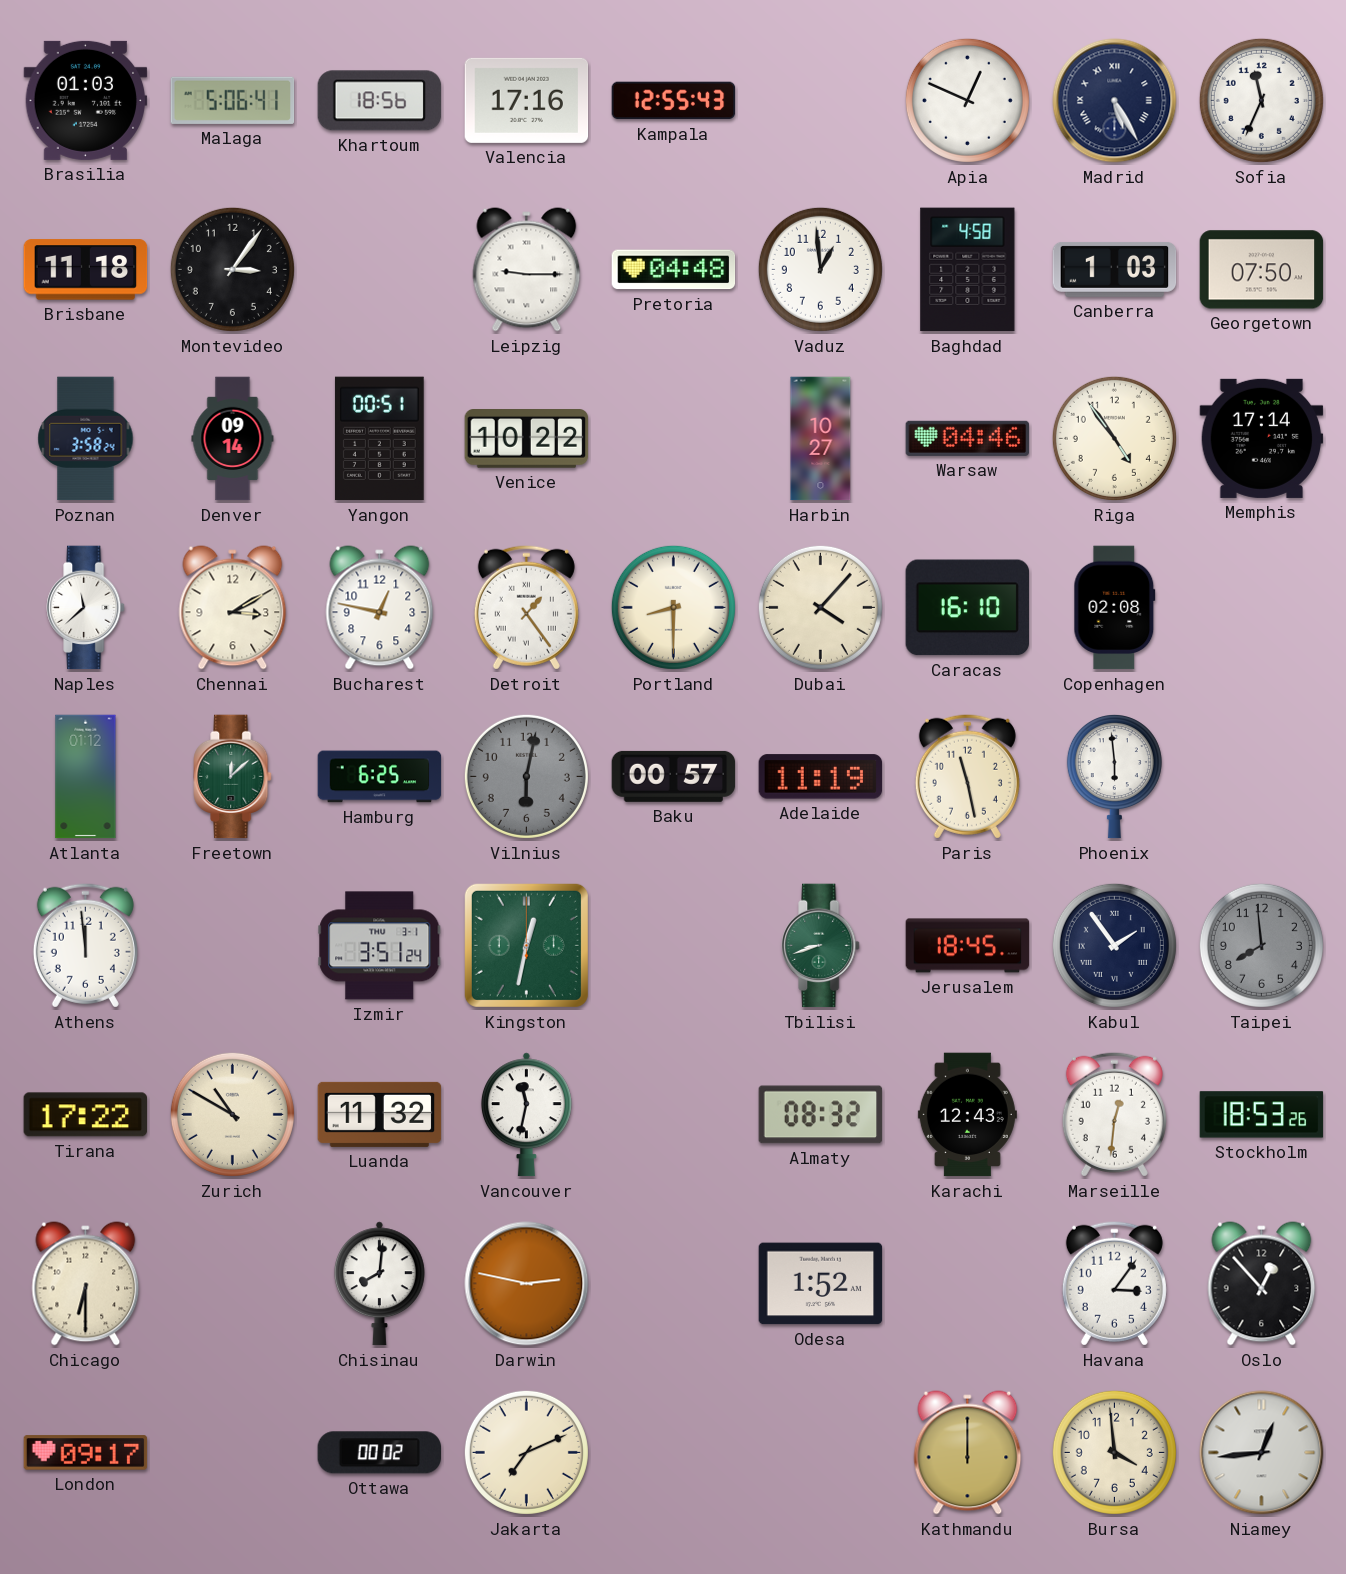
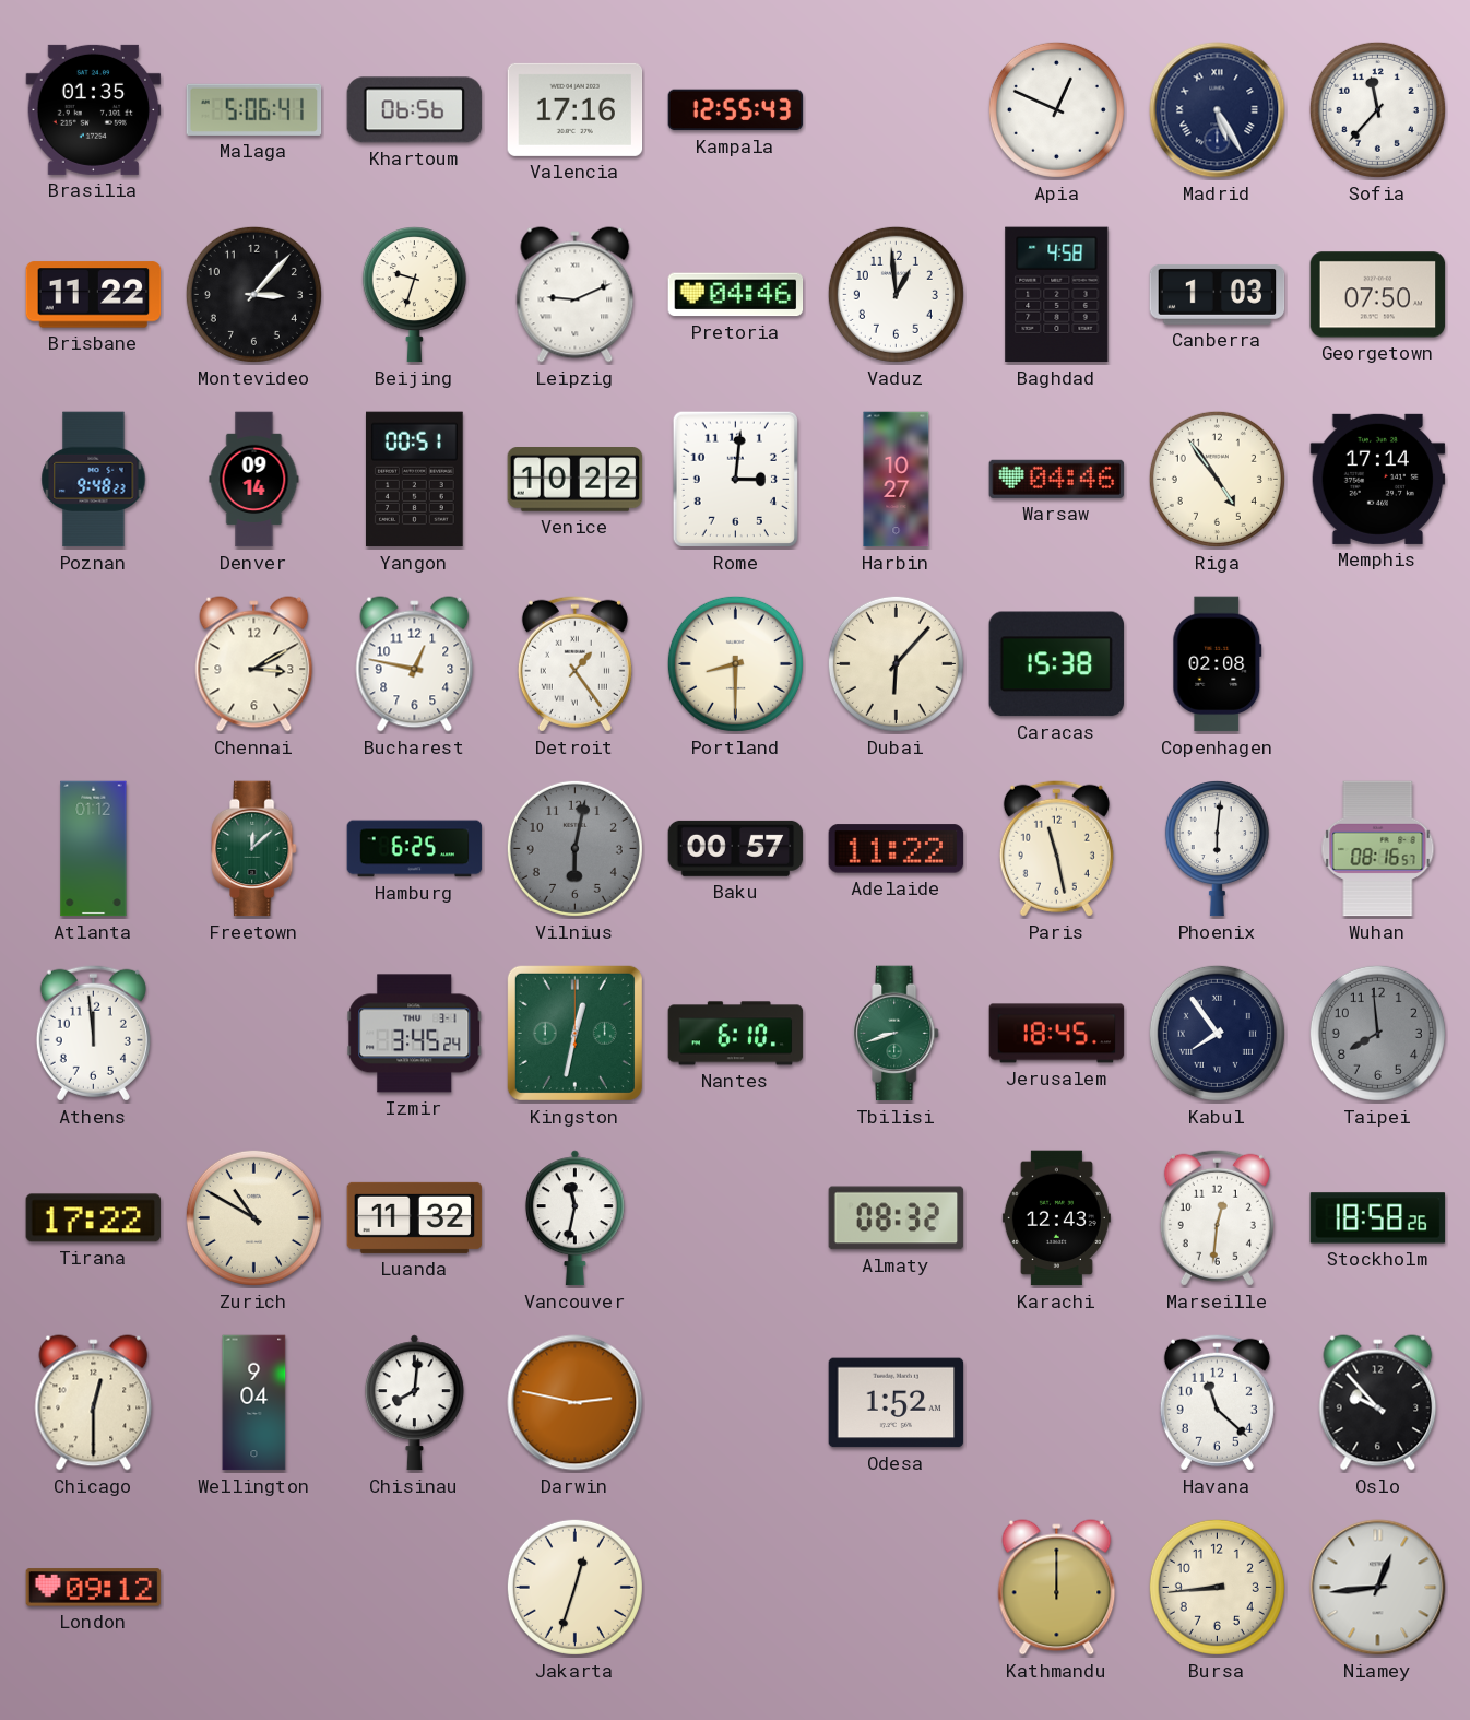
Brasilia: 01:03 -> 01:35
Khartoum: 18:56 -> 06:56
Sofia: 11:34 -> 11:37
Brisbane: 11:18 -> 11:22
Montevideo: 3:06 -> 3:07
Beijing: none -> 9:33
Leipzig: 9:15 -> 9:11
Pretoria: 04:48 -> 04:46
Poznan: 3:58 -> 9:48
Rome: none -> 3:01
Naples: 11:38 -> none
Dubai: 4:07 -> 6:07
Caracas: 16:10 -> 15:38
Adelaide: 11:19 -> 11:22
Phoenix: 5:59 -> 6:01
Wuhan: none -> 08:16
Izmir: 3:51 -> 3:45
Nantes: none -> 6:10
Kabul: 1:54 -> 7:54
Stockholm: 18:53 -> 18:58
Chicago: 6:30 -> 12:30
Wellington: none -> 9:04
Havana: 3:06 -> 11:22
Oslo: 12:53 -> 9:53
London: 09:17 -> 09:12
Ottawa: 00:02 -> none
Jakarta: 7:11 -> 12:33
Bursa: 3:59 -> 8:44
